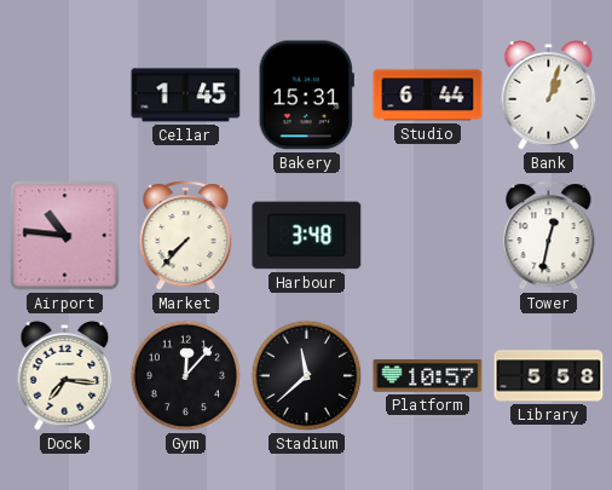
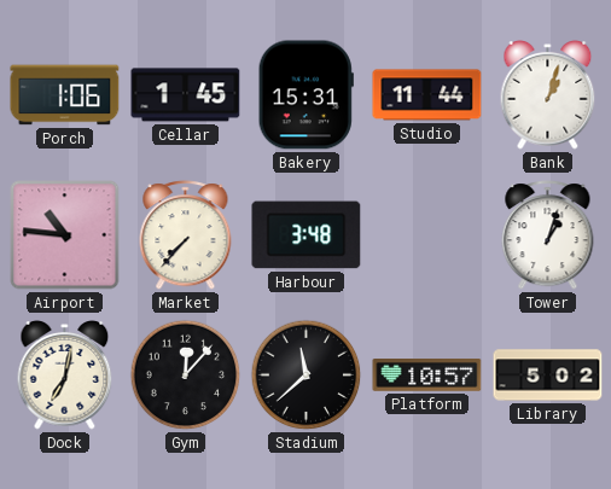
Porch: none -> 1:06
Studio: 6:44 -> 11:44
Tower: 12:32 -> 1:03
Dock: 7:16 -> 7:02
Library: 5:58 -> 5:02
